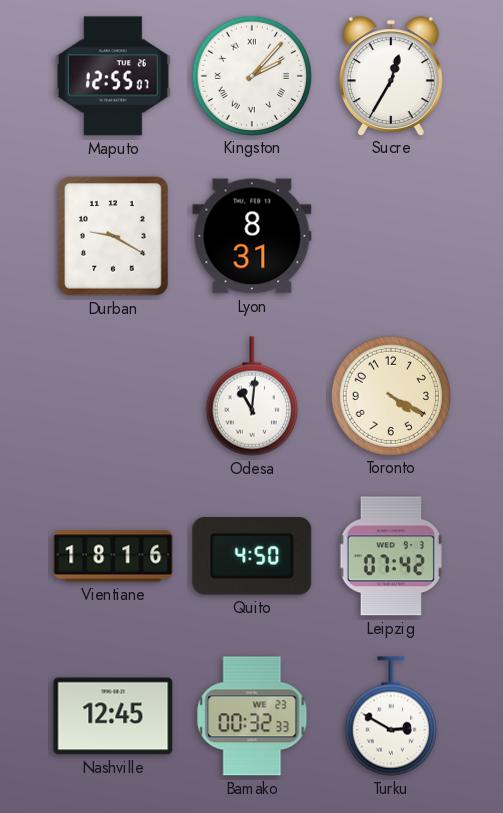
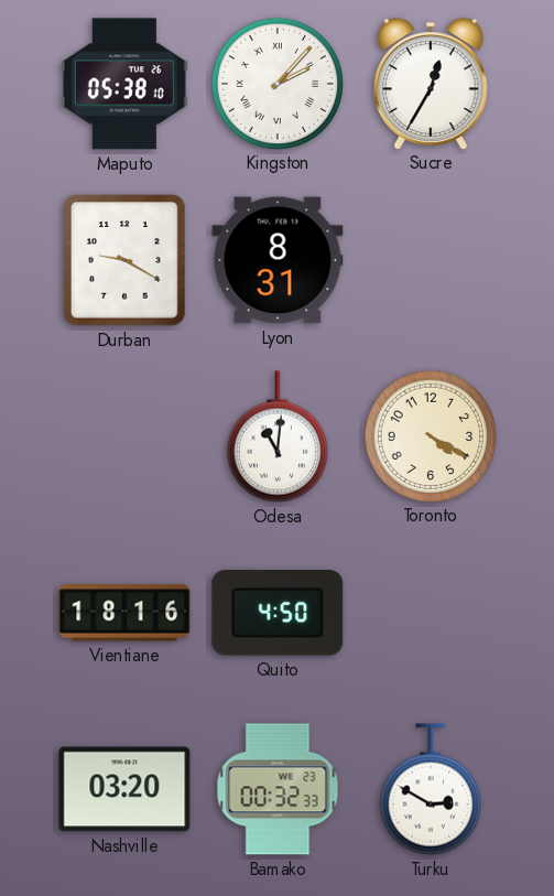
Maputo: 12:55 -> 05:38
Leipzig: 07:42 -> none
Nashville: 12:45 -> 03:20
